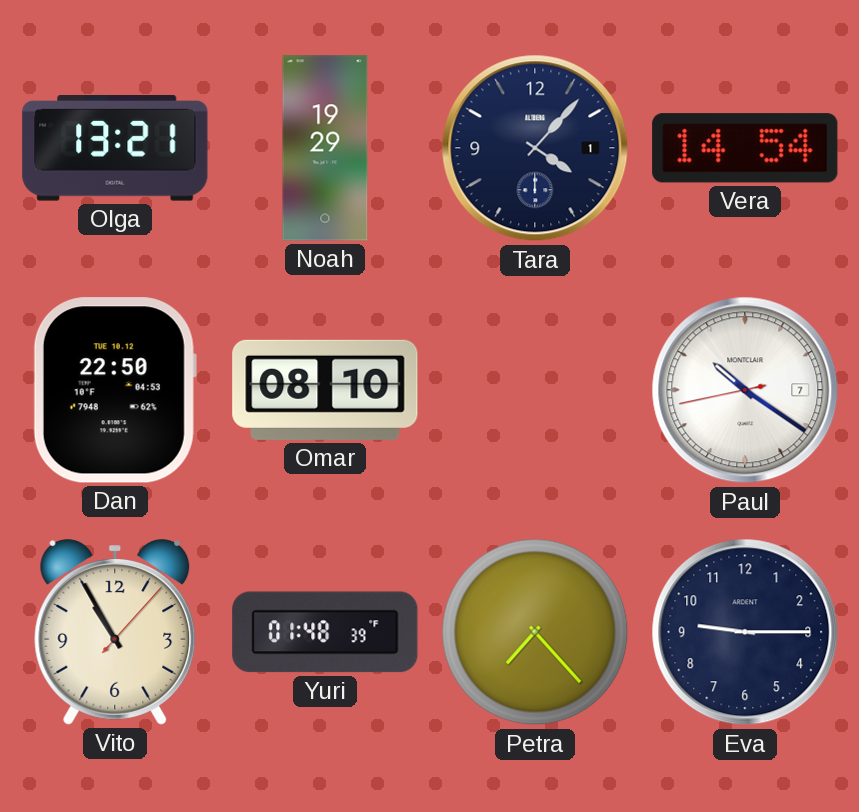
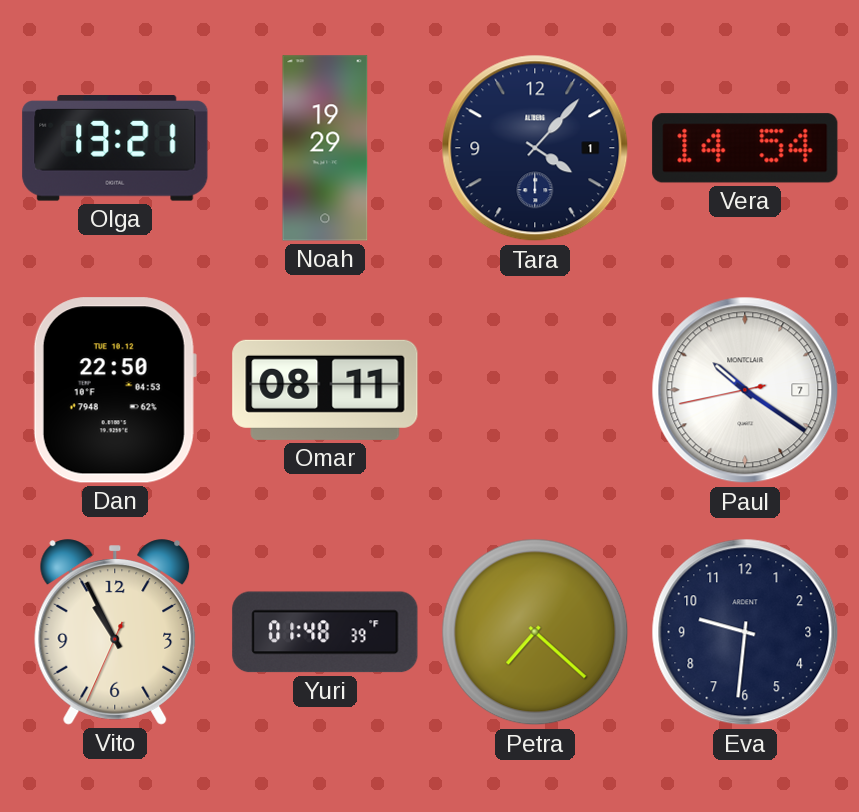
Omar: 08:10 -> 08:11
Vito: 10:55:07 -> 10:55:34
Petra: 7:23 -> 7:22
Eva: 9:15 -> 9:31
